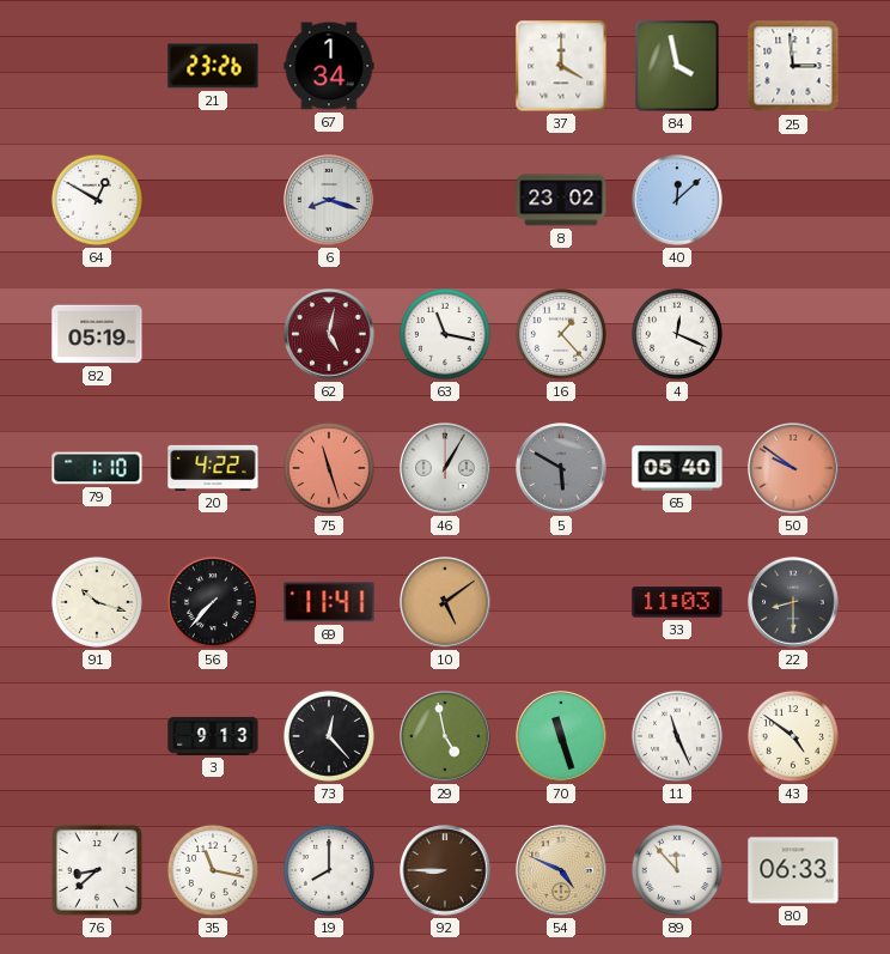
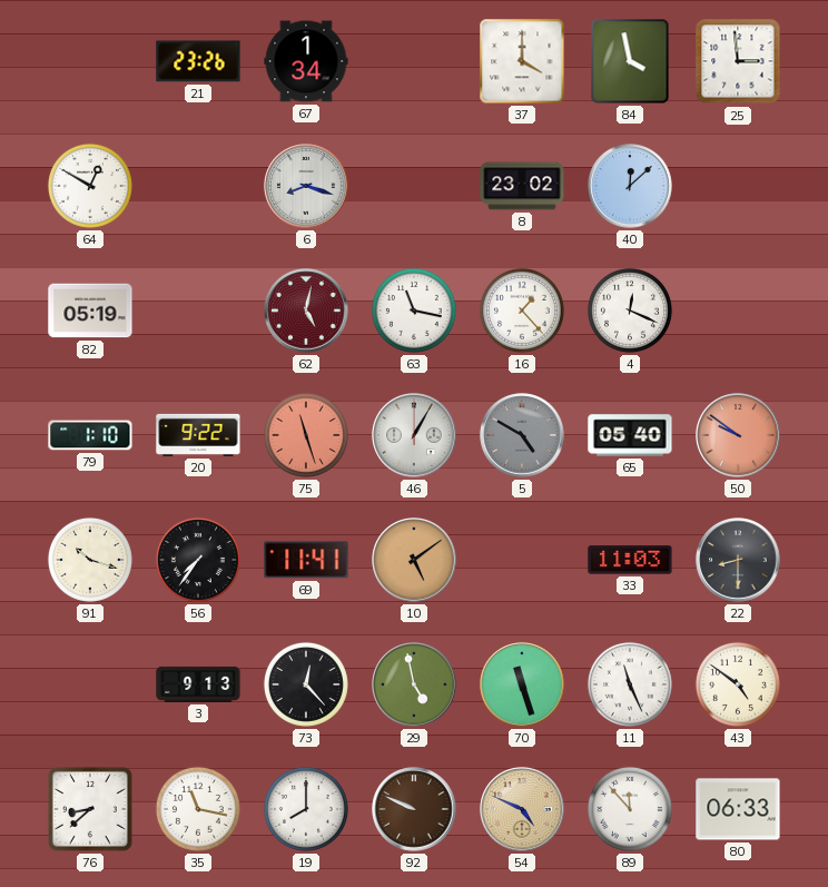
20: 4:22 -> 9:22
5: 5:50 -> 4:50
56: 7:37 -> 7:36
92: 8:45 -> 9:49
